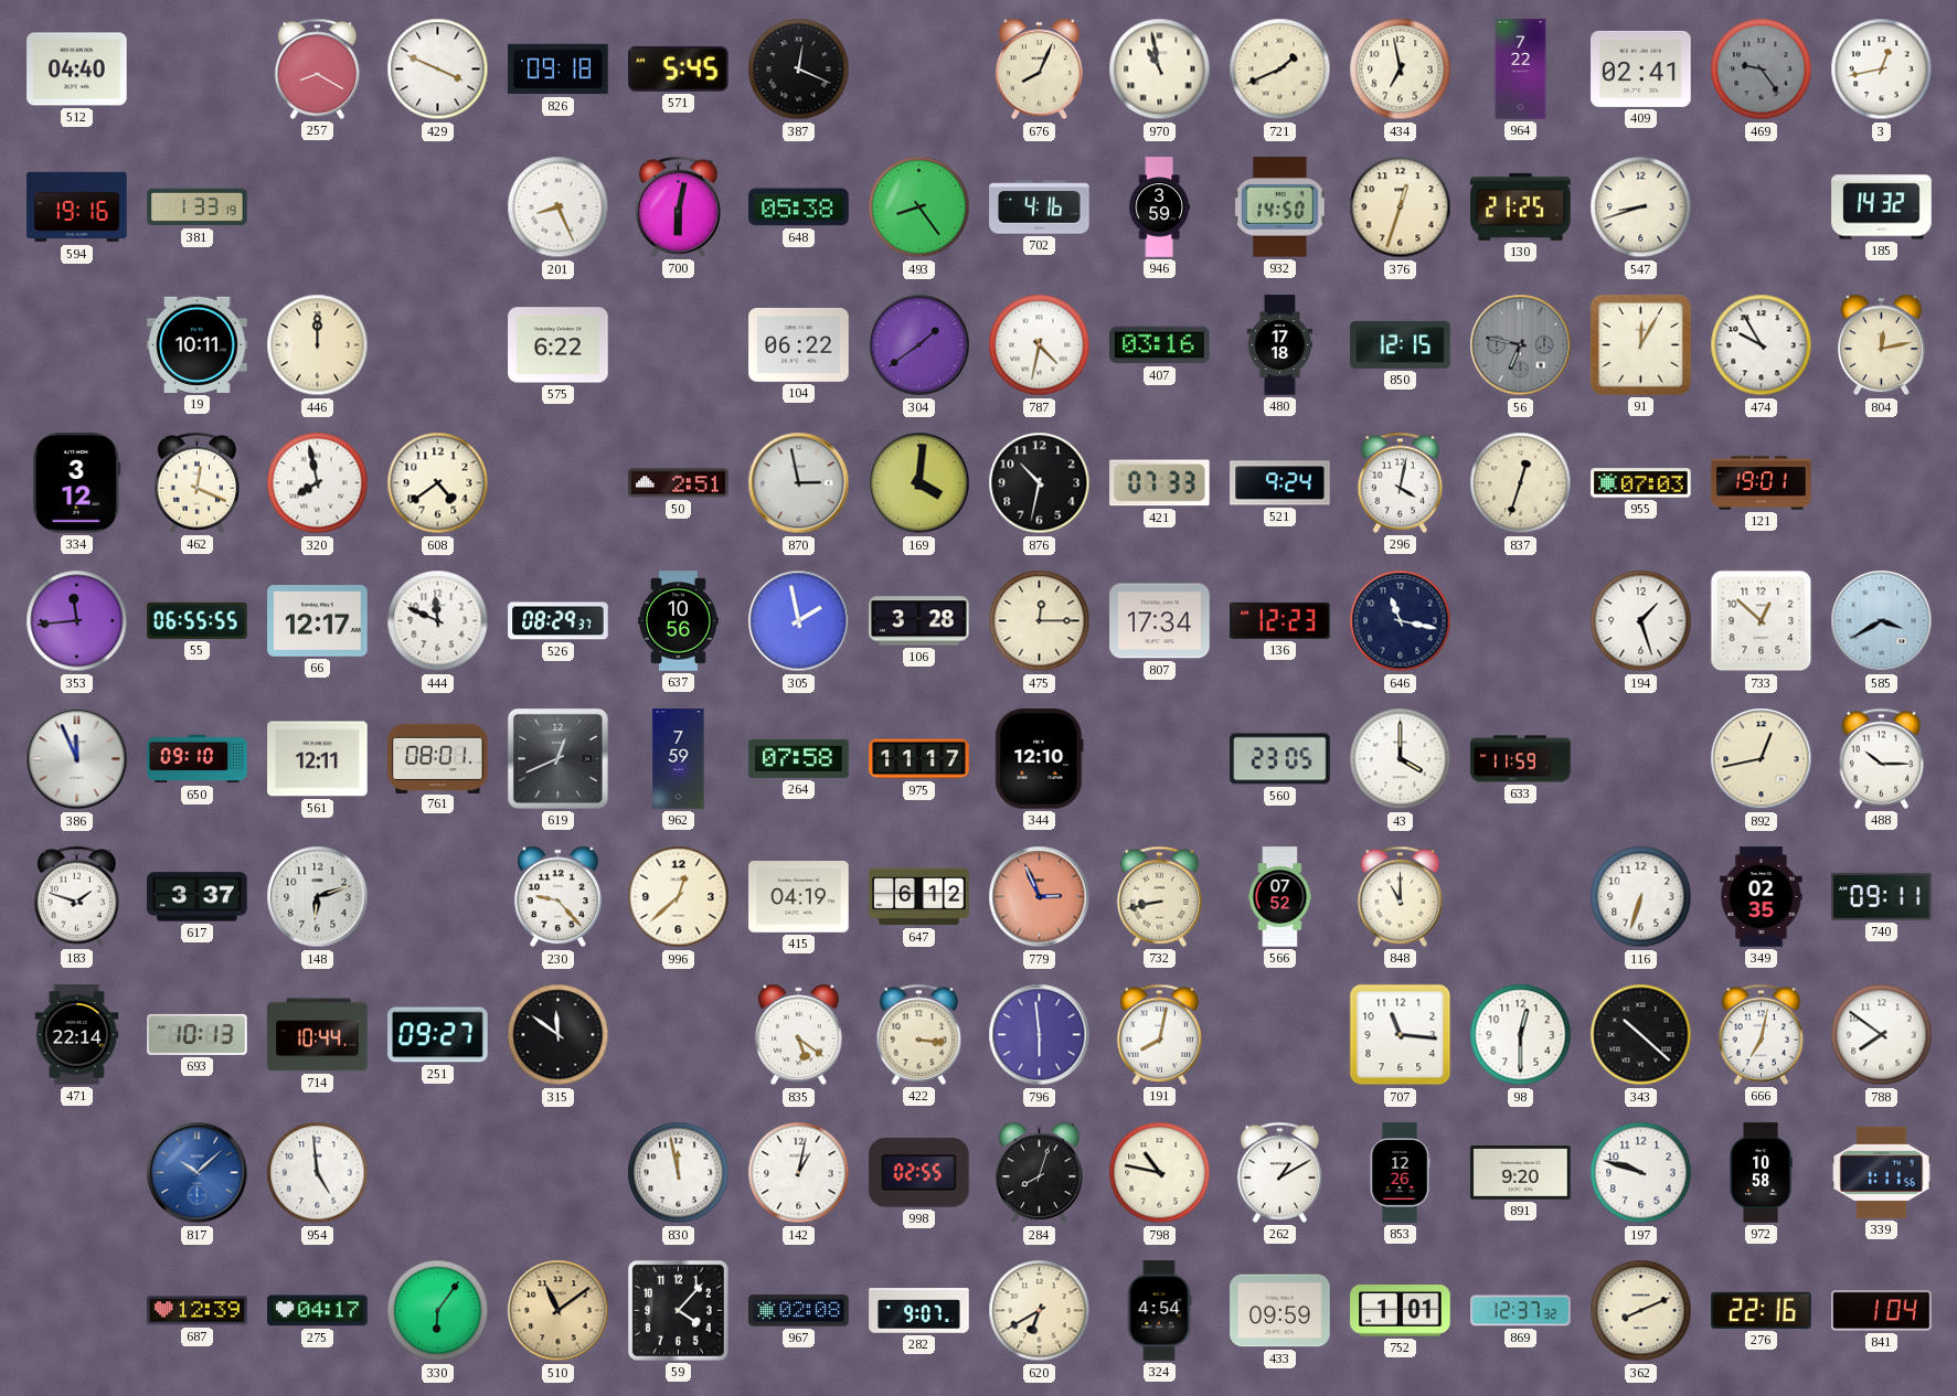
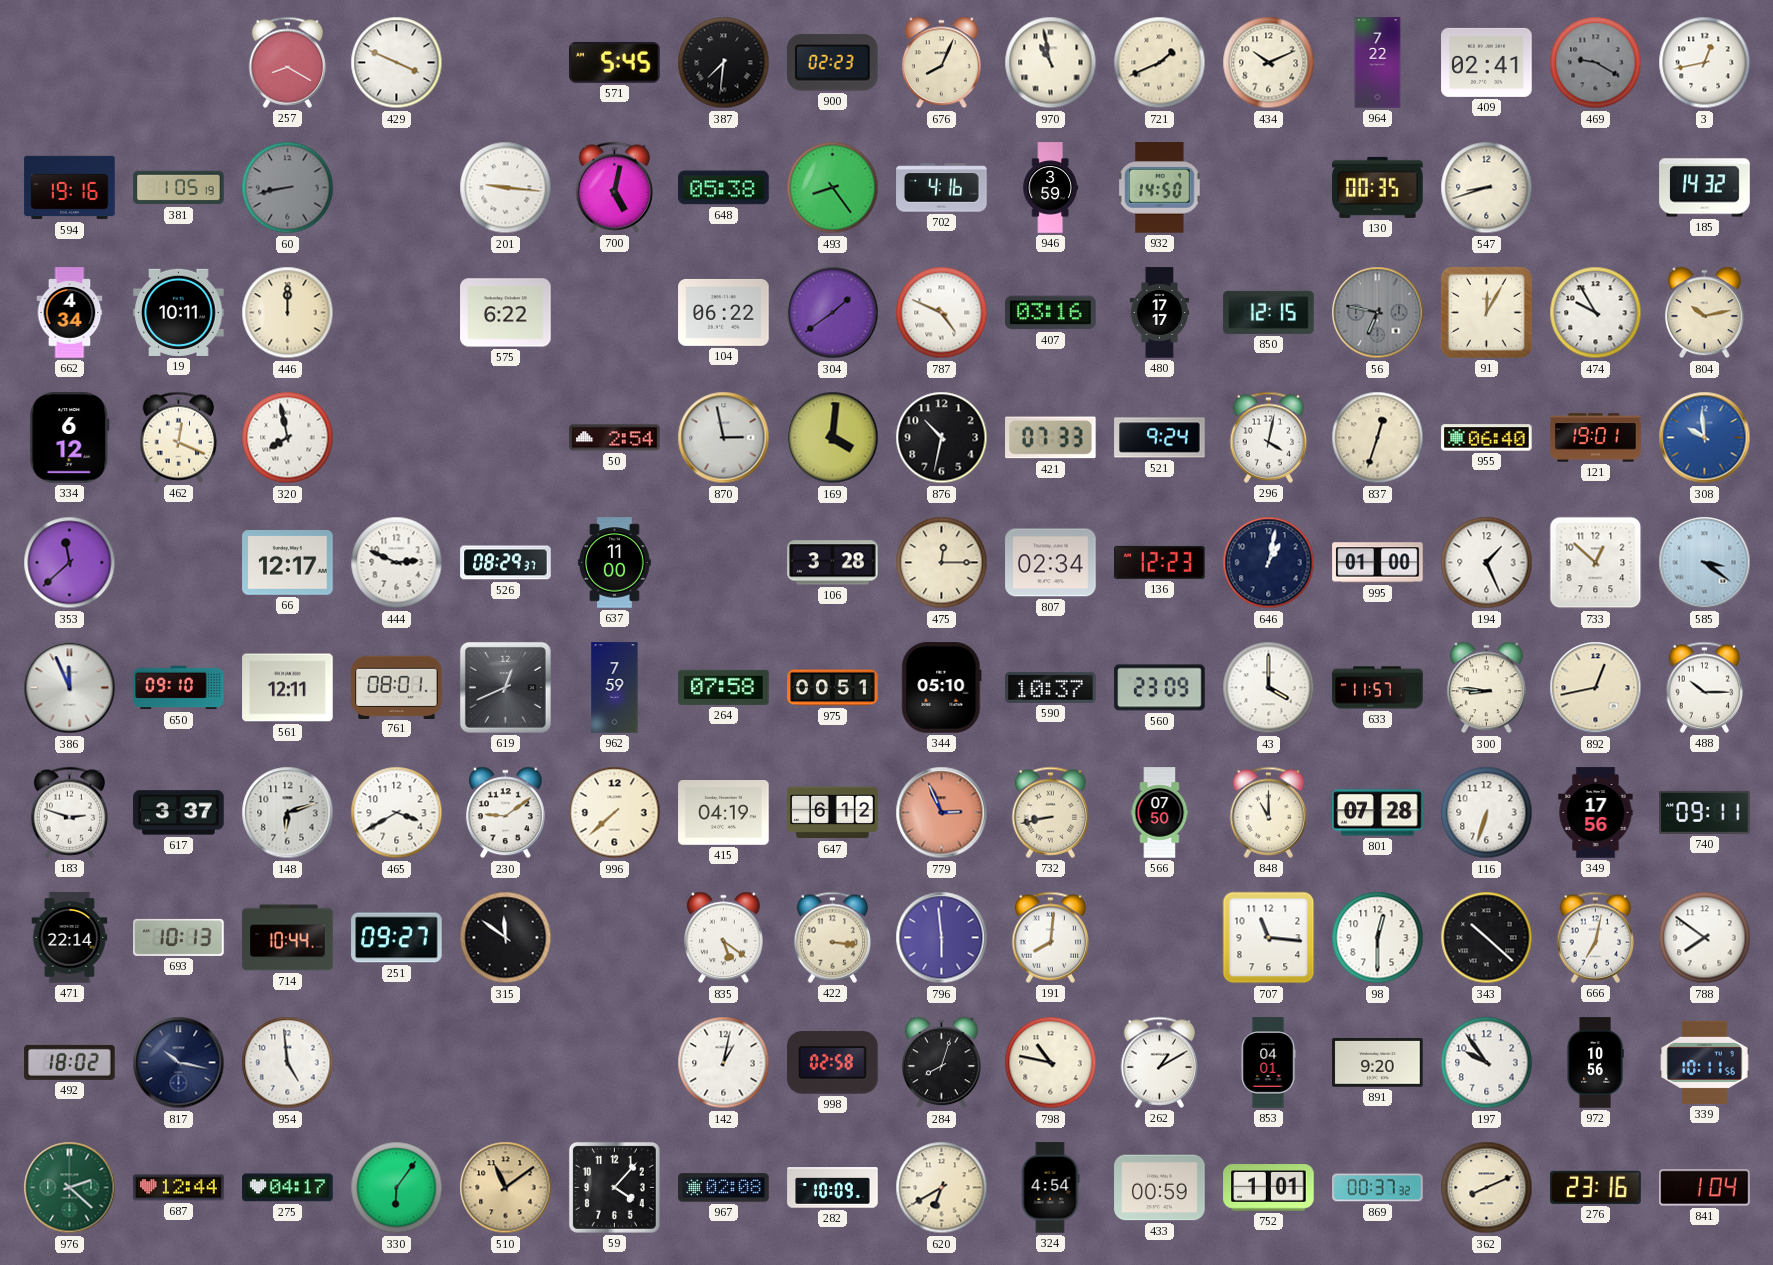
512: 04:40 -> none
826: 09:18 -> none
387: 12:19 -> 7:31
900: none -> 02:23
434: 6:58 -> 10:11
469: 9:24 -> 9:20
381: 1:33 -> 1:05
60: none -> 8:43
201: 8:26 -> 9:16
700: 6:02 -> 5:02
376: 12:33 -> none
130: 21:25 -> 00:35
662: none -> 4:34
787: 4:32 -> 4:49
480: 17:18 -> 17:17
804: 12:13 -> 10:13
334: 3:12 -> 6:12
608: 4:39 -> none
50: 2:51 -> 2:54
955: 07:03 -> 06:40
308: none -> 9:59
353: 11:44 -> 11:38
55: 06:55 -> none
444: 11:49 -> 2:49
637: 10:56 -> 11:00
305: 1:58 -> none
807: 17:34 -> 02:34
646: 11:17 -> 1:02
995: none -> 01:00
194: 1:27 -> 1:26
585: 3:40 -> 3:21
975: 11:17 -> 00:51
344: 12:10 -> 05:10
590: none -> 10:37
560: 23:05 -> 23:09
633: 11:59 -> 11:57
300: none -> 8:46
183: 1:48 -> 2:48
465: none -> 3:40
230: 9:23 -> 9:09
996: 12:38 -> 7:38
566: 07:52 -> 07:50
801: none -> 07:28
349: 02:35 -> 17:56
191: 8:02 -> 8:01
492: none -> 18:02
817: 10:08 -> 10:17
817 dial: blue -> navy
830: 11:58 -> none
998: 02:55 -> 02:58
853: 12:26 -> 04:01
197: 9:48 -> 9:54
972: 10:58 -> 10:56
339: 1:11 -> 10:11
976: none -> 2:22
687: 12:39 -> 12:44
282: 9:07 -> 10:09
433: 09:59 -> 00:59
869: 12:37 -> 00:37
276: 22:16 -> 23:16
